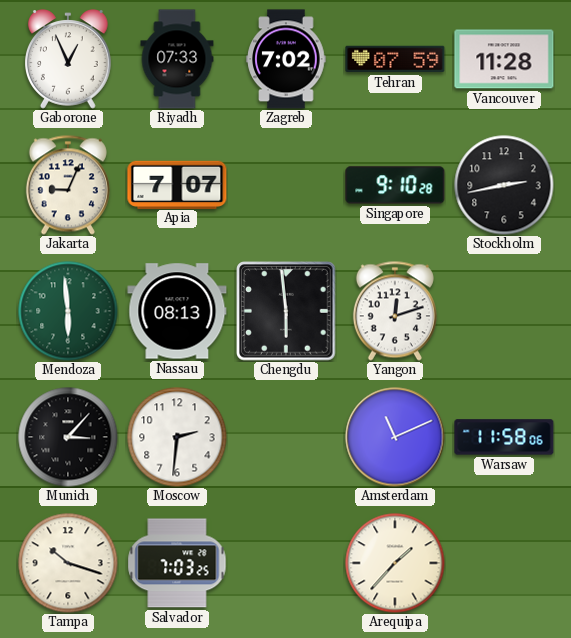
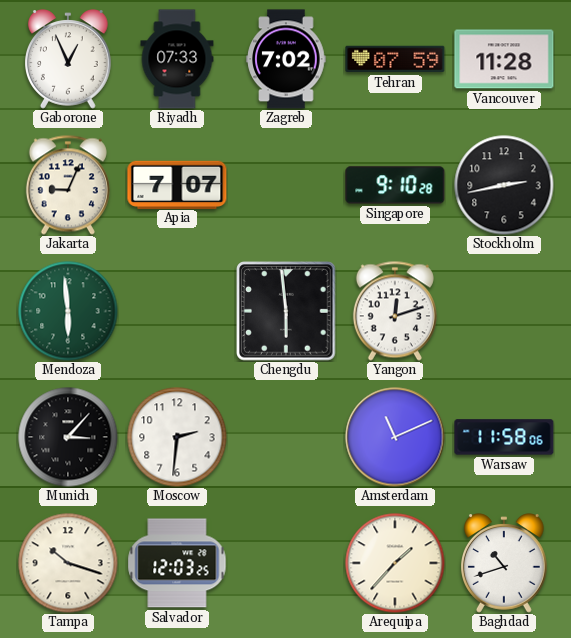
Nassau: 08:13 -> none
Salvador: 7:03 -> 12:03
Baghdad: none -> 10:42
